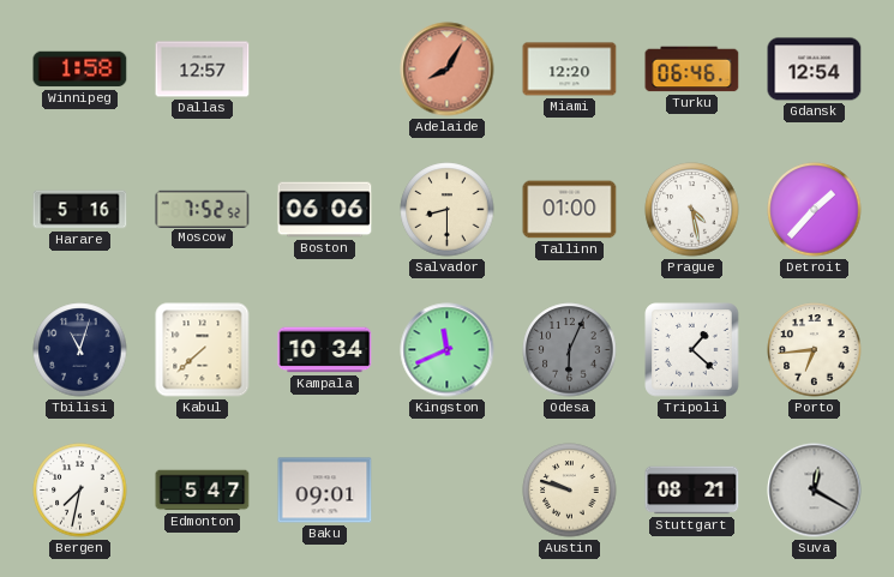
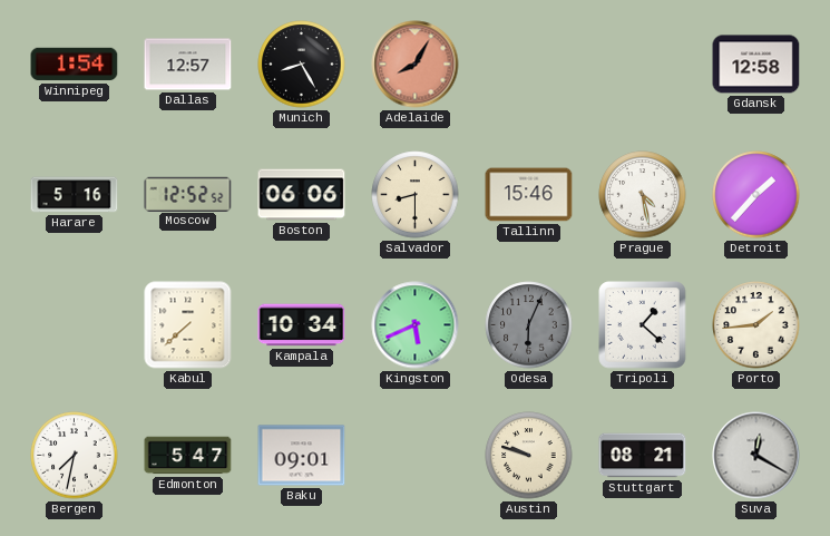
Winnipeg: 1:58 -> 1:54
Munich: none -> 8:25
Miami: 12:20 -> none
Turku: 06:46 -> none
Gdansk: 12:54 -> 12:58
Moscow: 7:52 -> 12:52
Tallinn: 01:00 -> 15:46
Tbilisi: 11:03 -> none
Kingston: 11:41 -> 5:41
Porto: 6:44 -> 1:44
